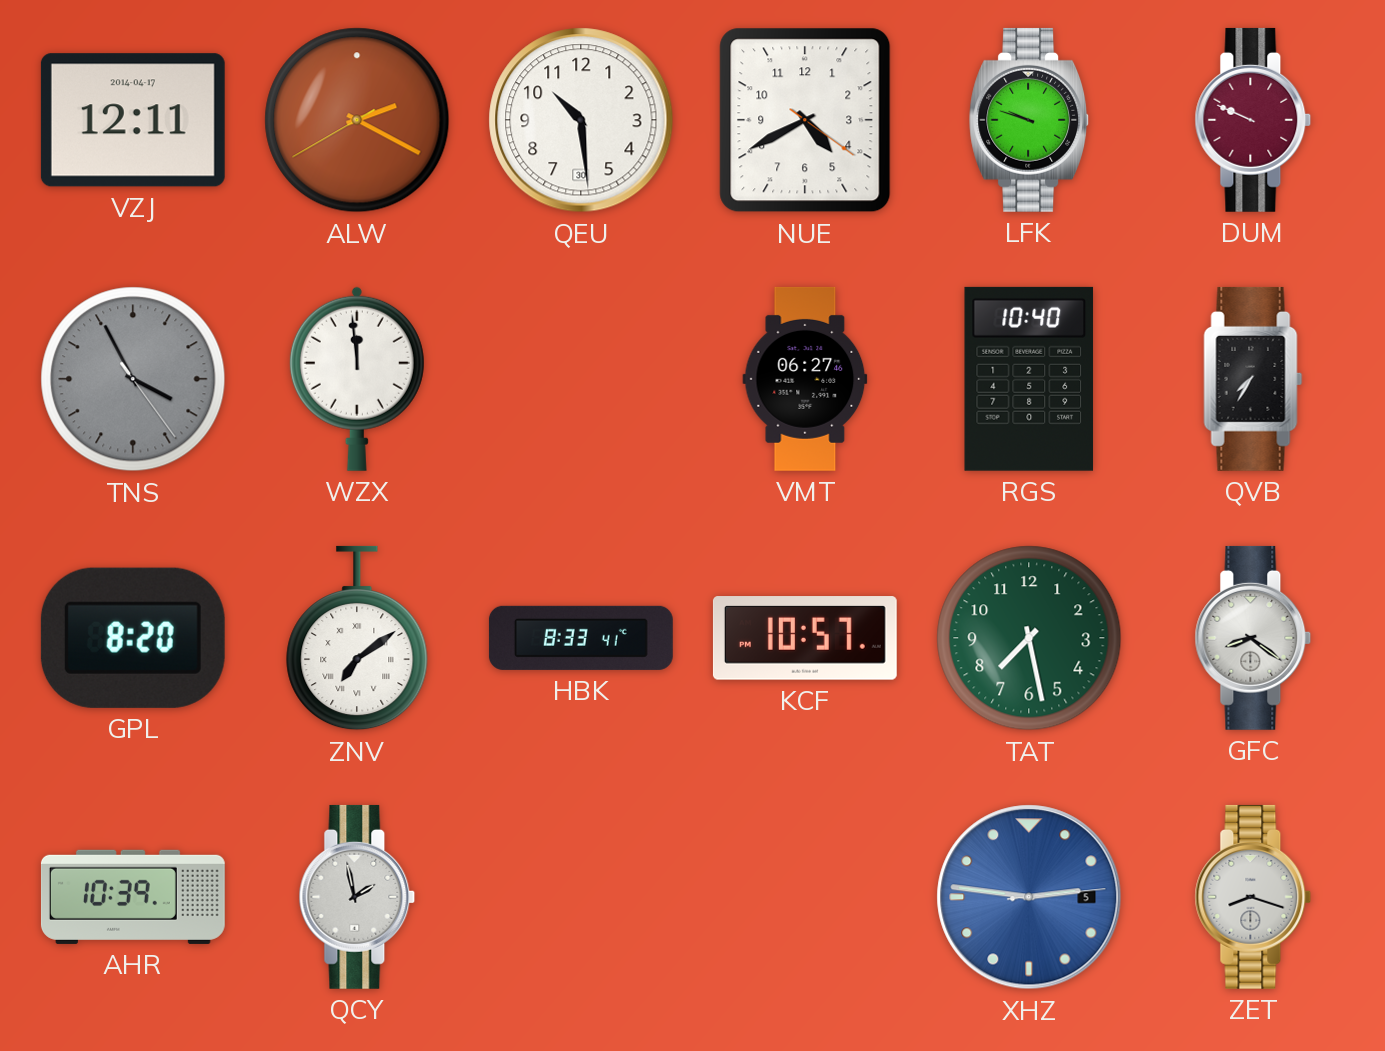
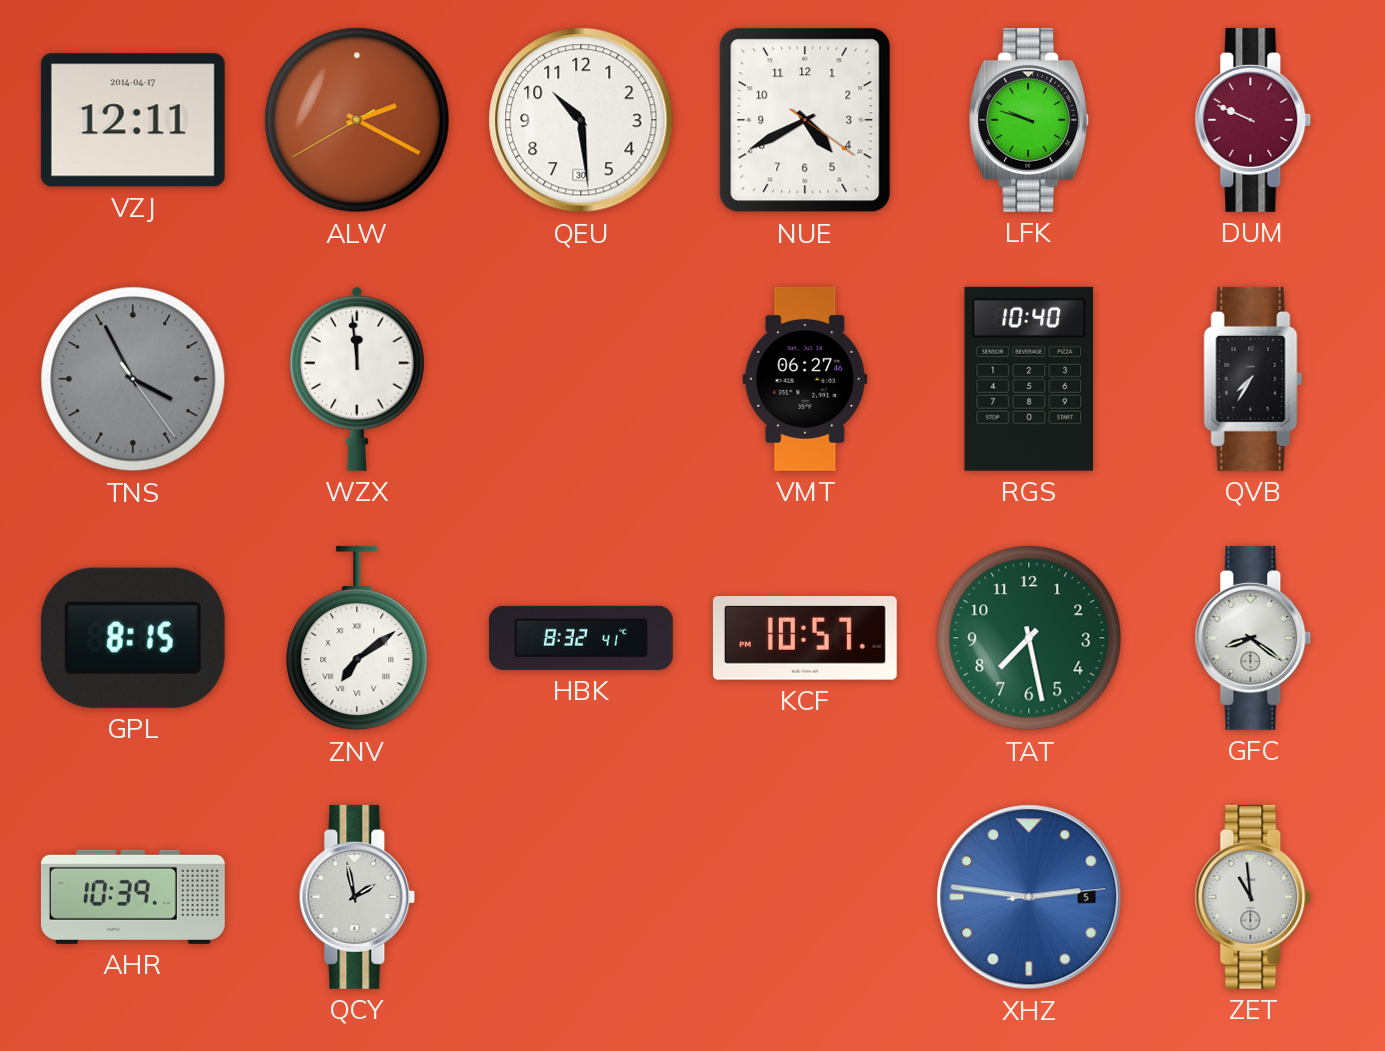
GPL: 8:20 -> 8:15
HBK: 8:33 -> 8:32
ZET: 8:18 -> 10:59
